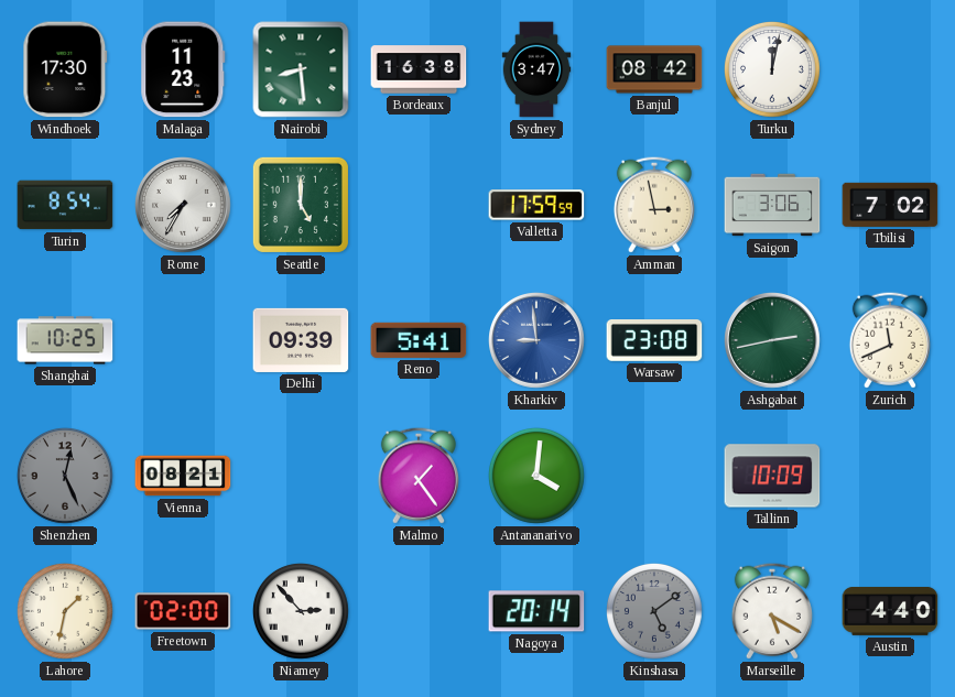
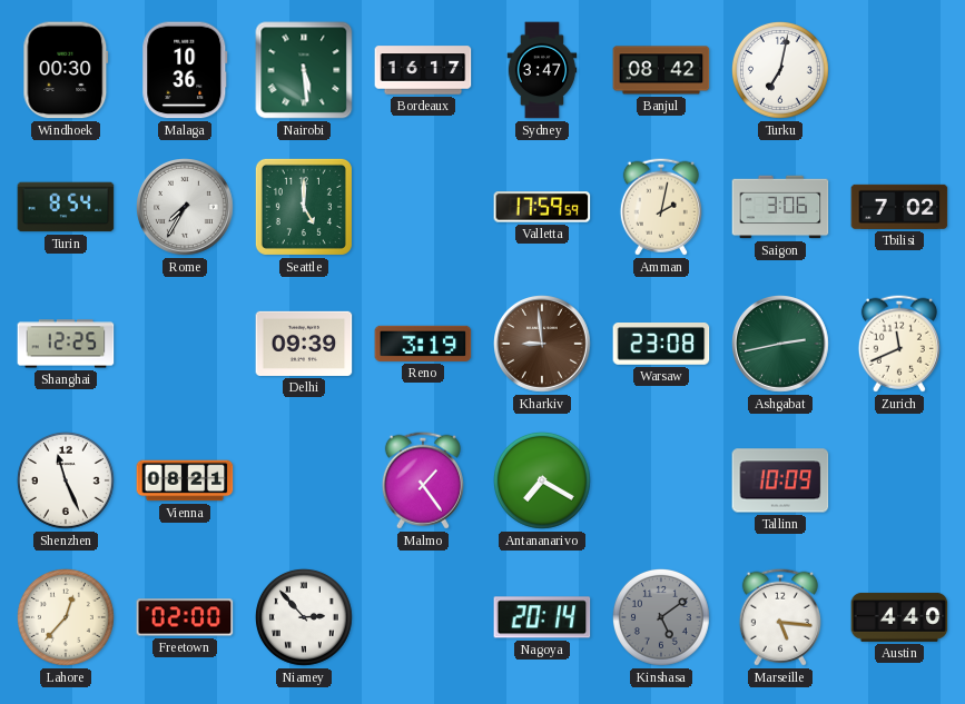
Windhoek: 17:30 -> 00:30
Malaga: 11:23 -> 10:36
Nairobi: 8:29 -> 5:29
Bordeaux: 16:38 -> 16:17
Turku: 12:02 -> 7:02
Amman: 2:58 -> 2:02
Shanghai: 10:25 -> 12:25
Reno: 5:41 -> 3:19
Kharkiv dial: blue -> brown
Shenzhen: 12:26 -> 11:26
Shenzhen dial: grey -> white
Antananarivo: 4:01 -> 7:20
Lahore: 1:32 -> 12:37
Marseille: 5:20 -> 5:16
